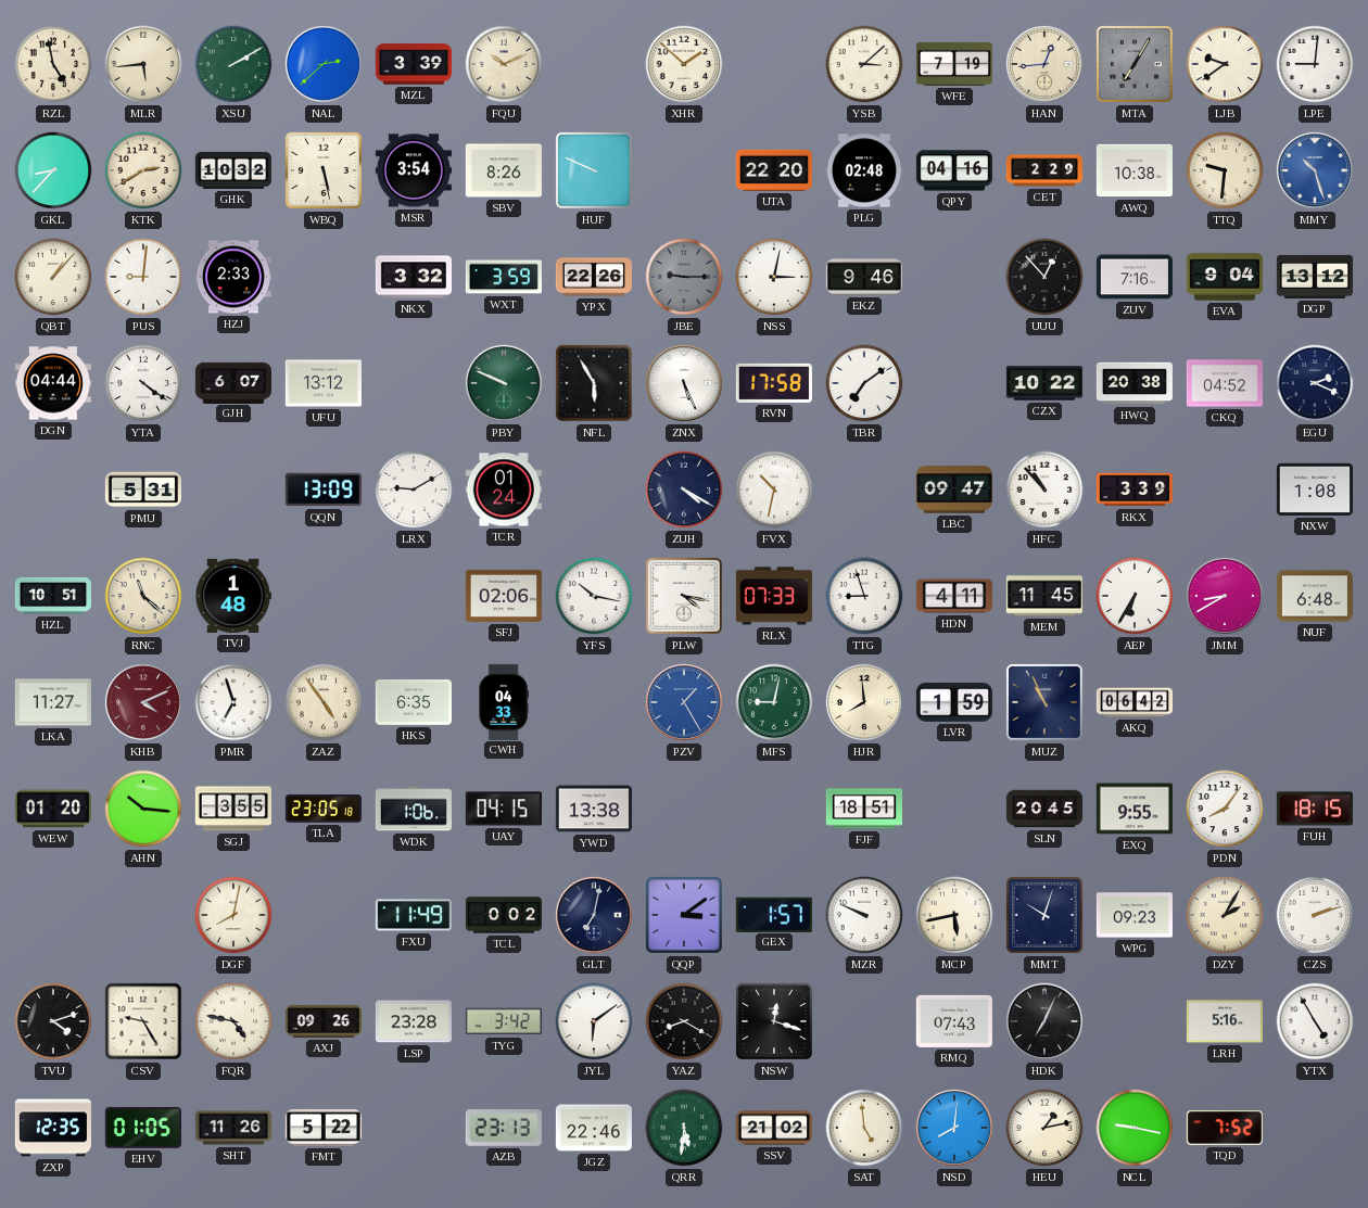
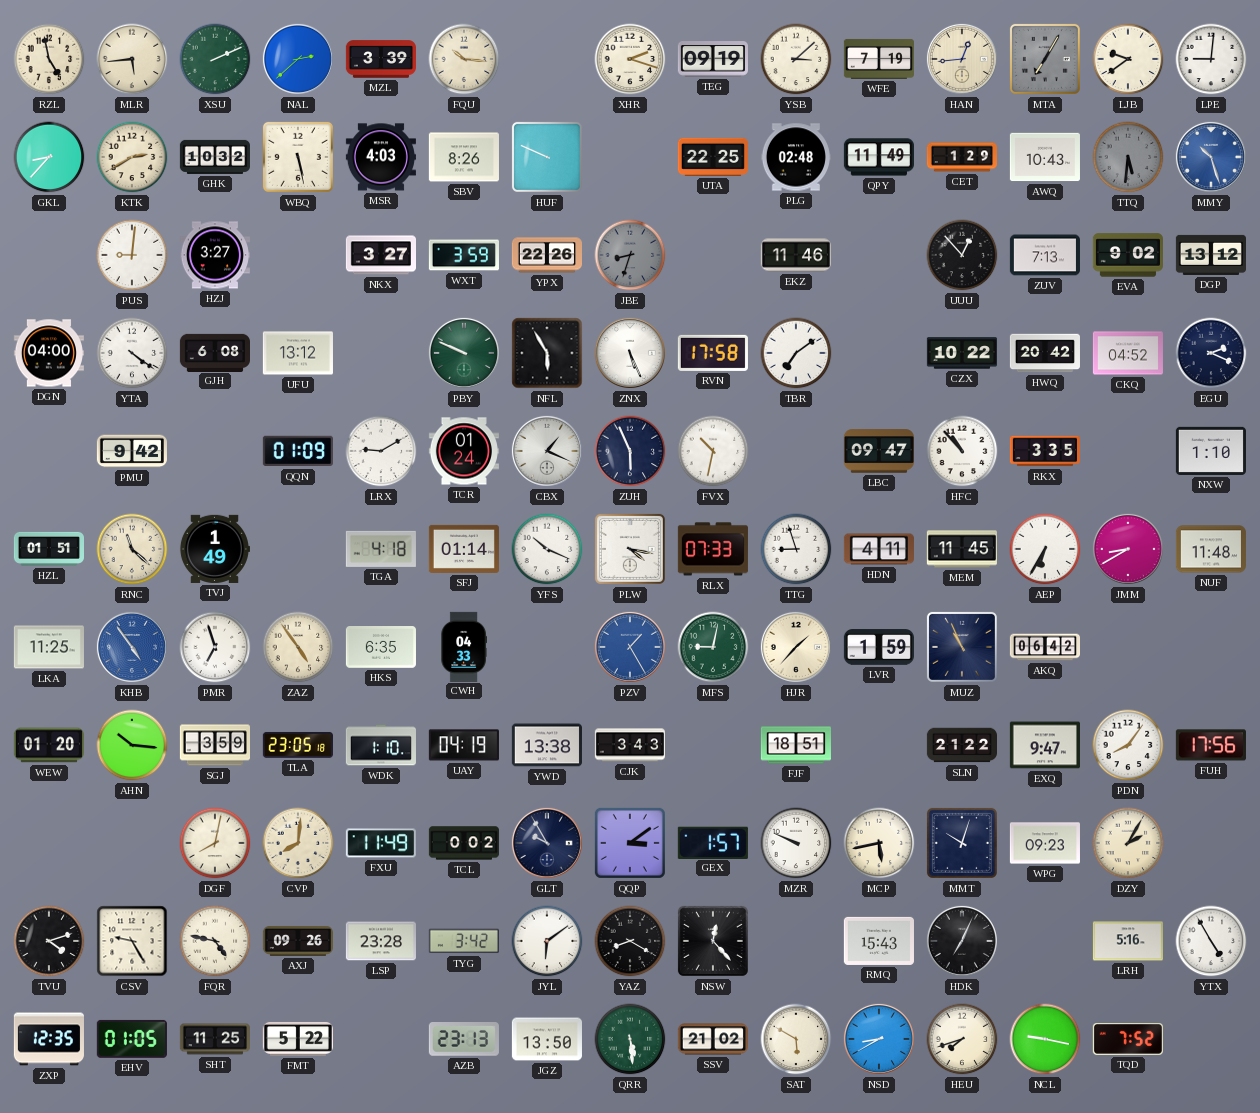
XSU: 2:10 -> 2:11
FQU: 10:11 -> 10:16
XHR: 1:52 -> 2:18
TEG: none -> 09:19
MSR: 3:54 -> 4:03
UTA: 22:20 -> 22:25
QPY: 04:16 -> 11:49
CET: 2:29 -> 1:29
AWQ: 10:38 -> 10:43
TTQ: 9:31 -> 5:31
TTQ dial: cream -> grey
QBT: 1:07 -> none
HZJ: 2:33 -> 3:27
NKX: 3:32 -> 3:27
JBE: 9:15 -> 8:33
NSS: 3:02 -> none
EKZ: 9:46 -> 11:46
ZUV: 7:16 -> 7:13
EVA: 9:04 -> 9:02
DGN: 04:44 -> 04:00
GJH: 6:07 -> 6:08
HWQ: 20:38 -> 20:42
PMU: 5:31 -> 9:42
QQN: 13:09 -> 01:09
CBX: none -> 1:19
ZUH: 4:20 -> 5:56
RKX: 3:39 -> 3:35
NXW: 1:08 -> 1:10
HZL: 10:51 -> 01:51
TVJ: 1:48 -> 1:49
TGA: none -> 4:18
SFJ: 02:06 -> 01:14
YFS: 10:17 -> 10:19
NUF: 6:48 -> 11:48
LKA: 11:27 -> 11:25
KHB: 4:11 -> 4:54
KHB dial: burgundy -> blue
HJR: 7:59 -> 1:37
SGJ: 3:55 -> 3:59
WDK: 1:06 -> 1:10
UAY: 04:15 -> 04:19
CJK: none -> 3:43
SLN: 20:45 -> 21:22
EXQ: 9:55 -> 9:47
FUH: 18:15 -> 17:56
CVP: none -> 8:01
GLT: 7:02 -> 9:55
CZS: 2:12 -> none
NSW: 12:18 -> 12:23
RMQ: 07:43 -> 15:43
SHT: 11:26 -> 11:25
JGZ: 22:46 -> 13:50
QRR: 5:31 -> 5:29
SAT: 4:59 -> 5:50
NSD: 8:01 -> 8:40
HEU: 1:13 -> 7:42
